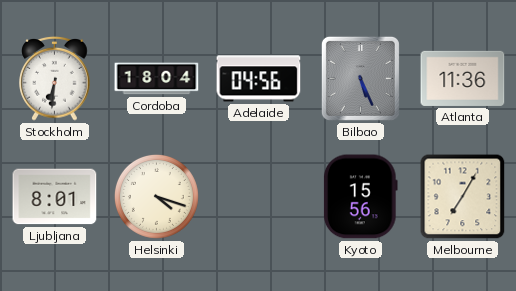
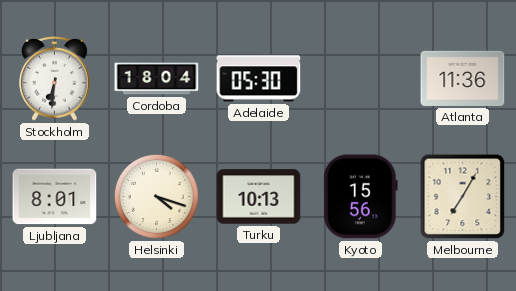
Adelaide: 04:56 -> 05:30
Bilbao: 5:26 -> none
Turku: none -> 10:13
